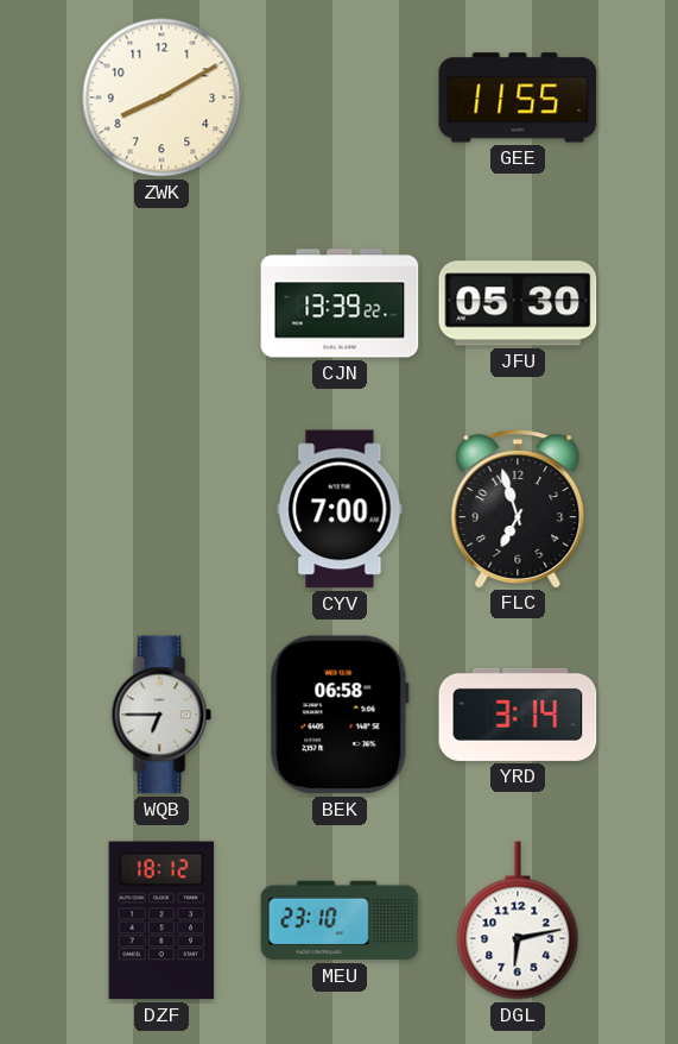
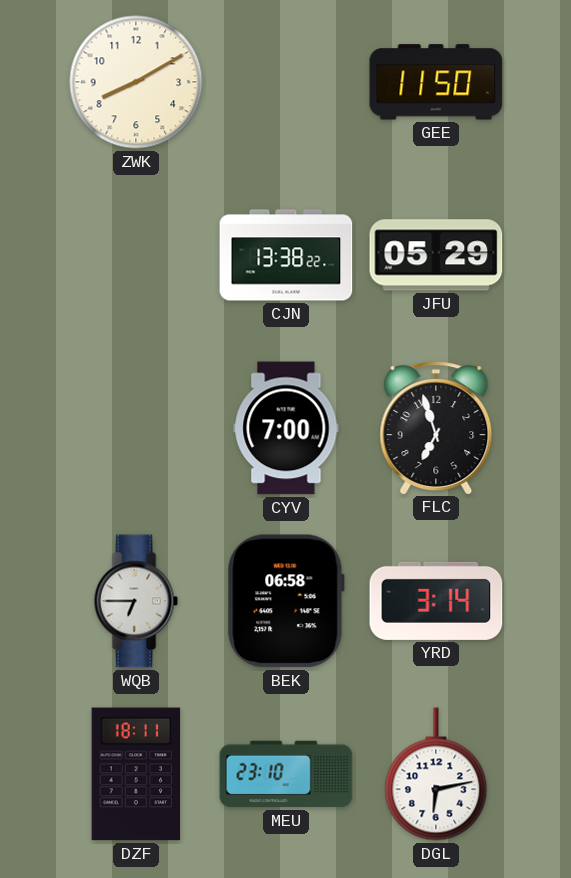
GEE: 11:55 -> 11:50
CJN: 13:39 -> 13:38
JFU: 05:30 -> 05:29
DZF: 18:12 -> 18:11
